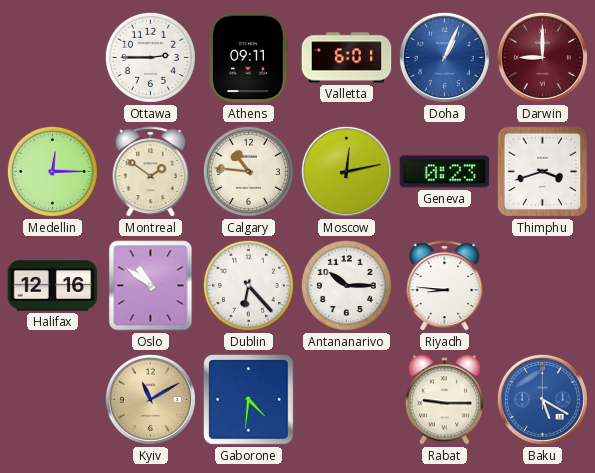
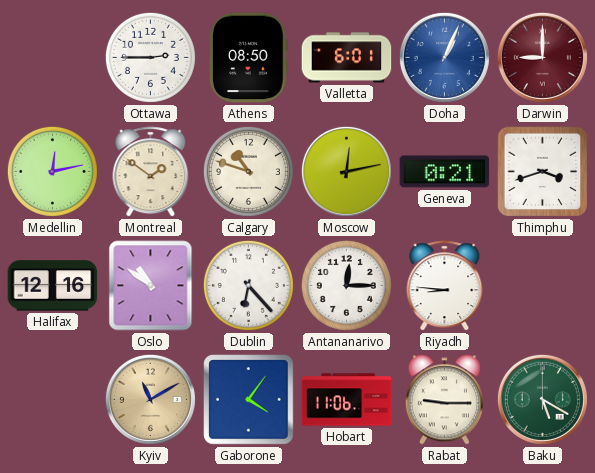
Athens: 09:11 -> 08:50
Medellin: 12:15 -> 12:13
Calgary: 10:46 -> 10:48
Geneva: 0:23 -> 0:21
Antananarivo: 10:15 -> 12:15
Gaborone: 4:31 -> 4:06
Hobart: none -> 11:06
Baku dial: blue -> green
